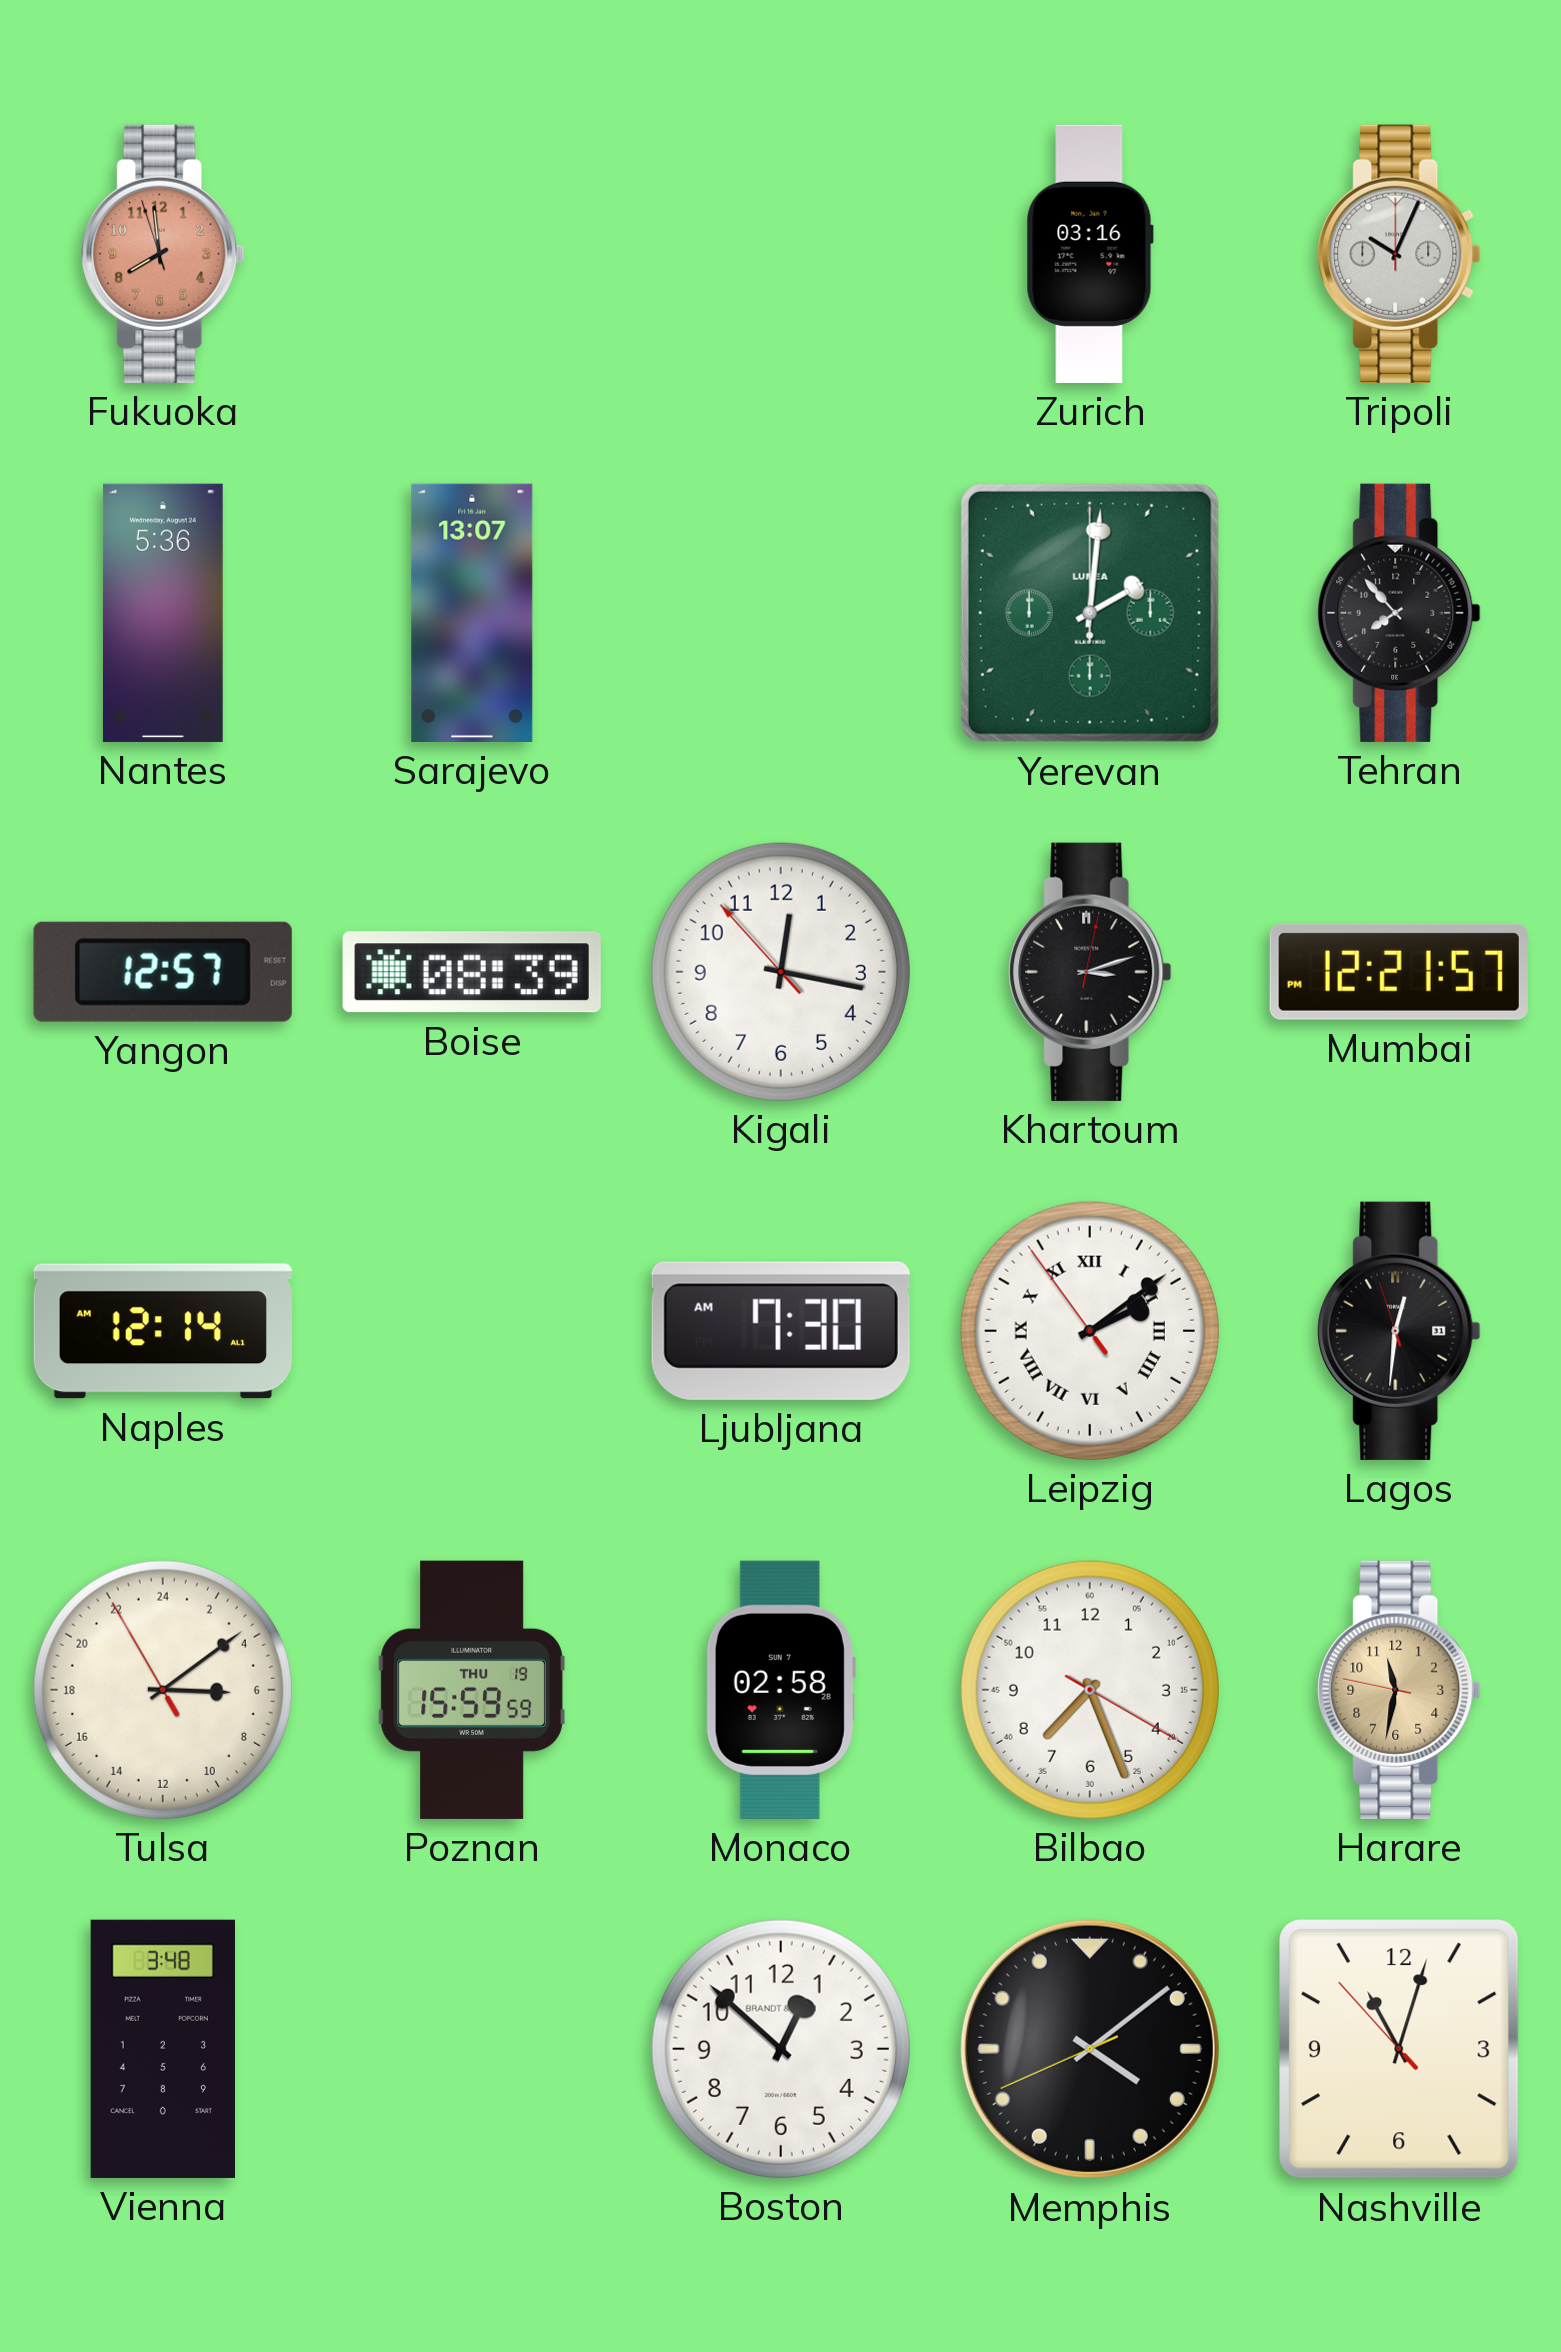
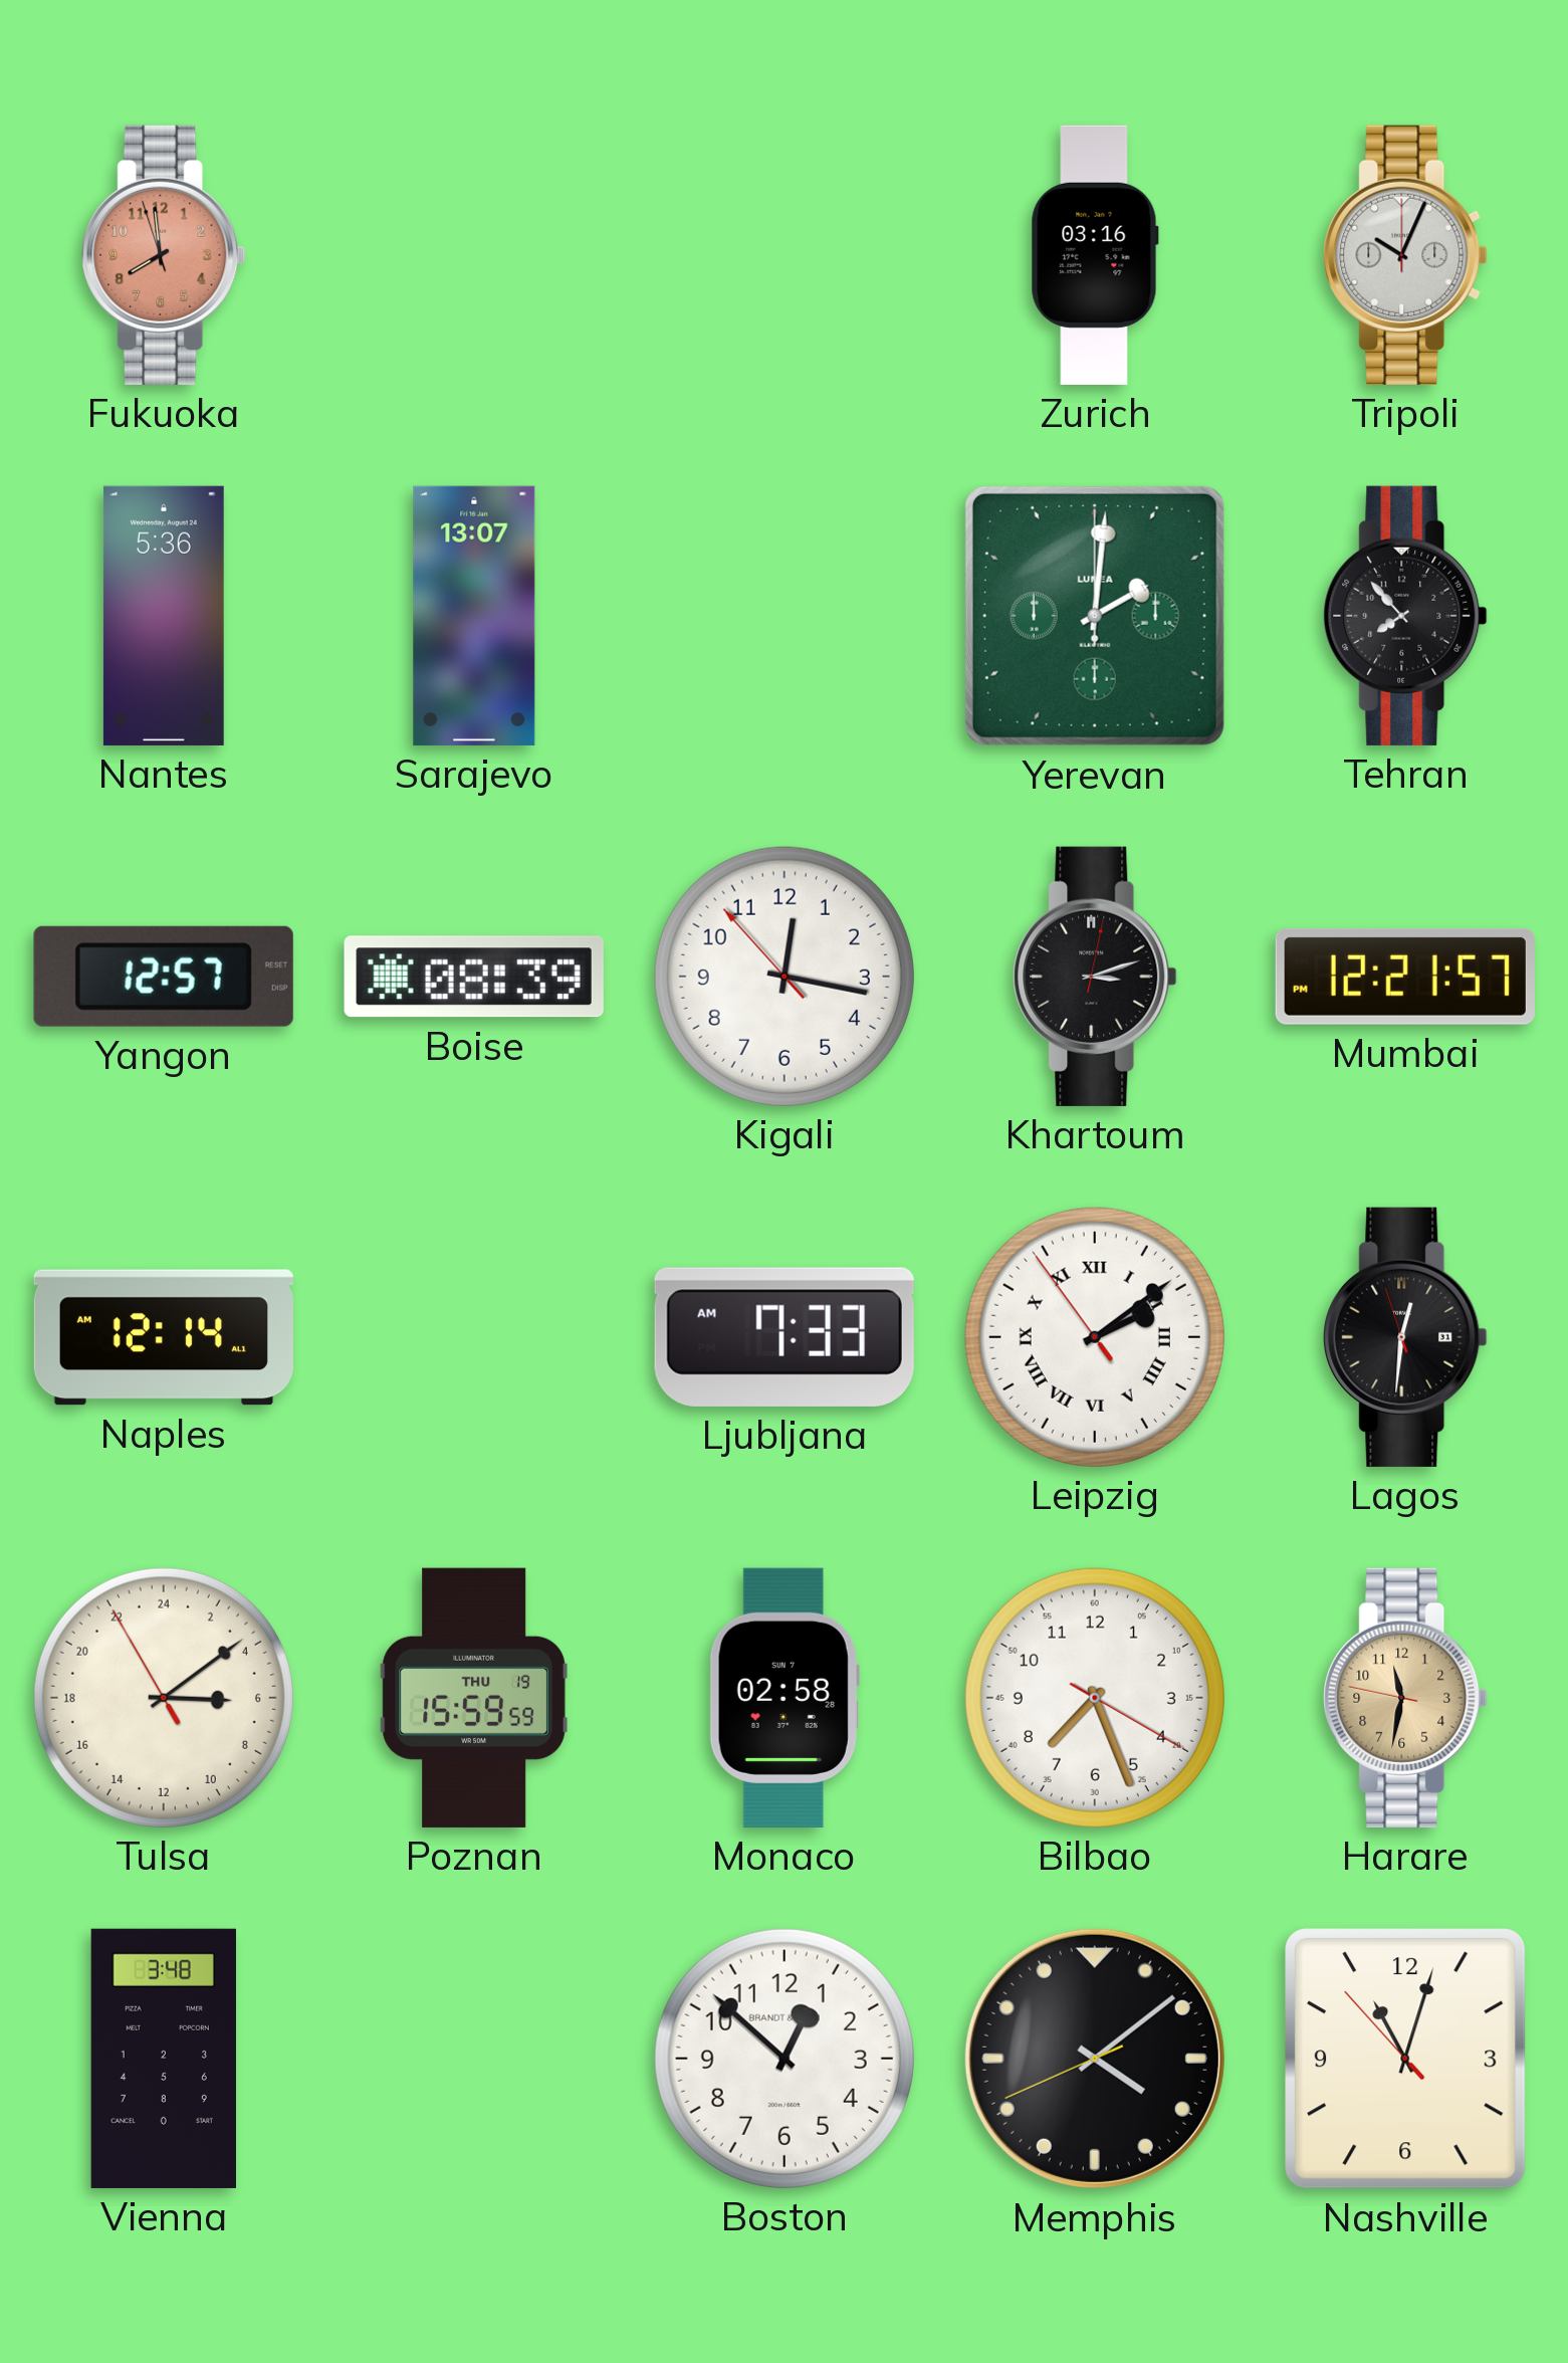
Ljubljana: 7:30 -> 7:33
